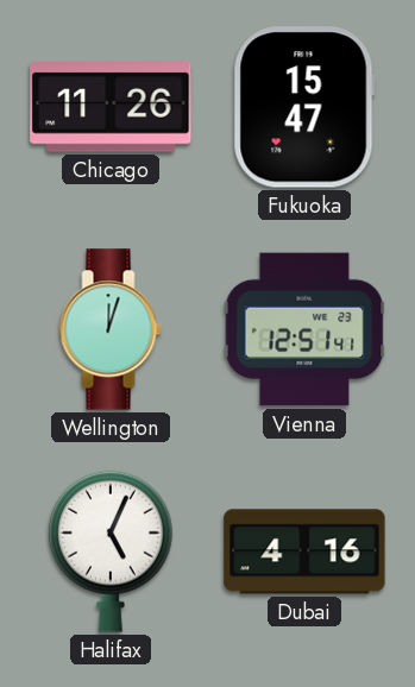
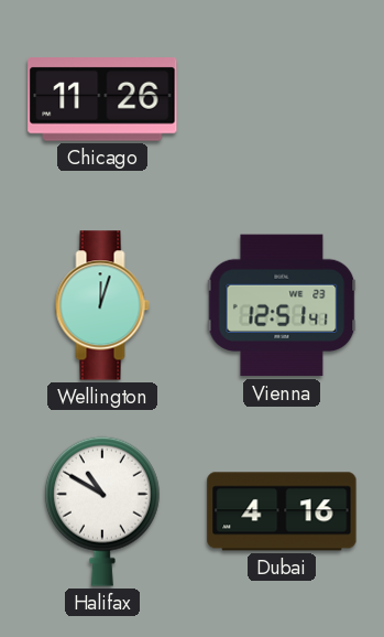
Fukuoka: 15:47 -> none
Halifax: 5:04 -> 10:50
